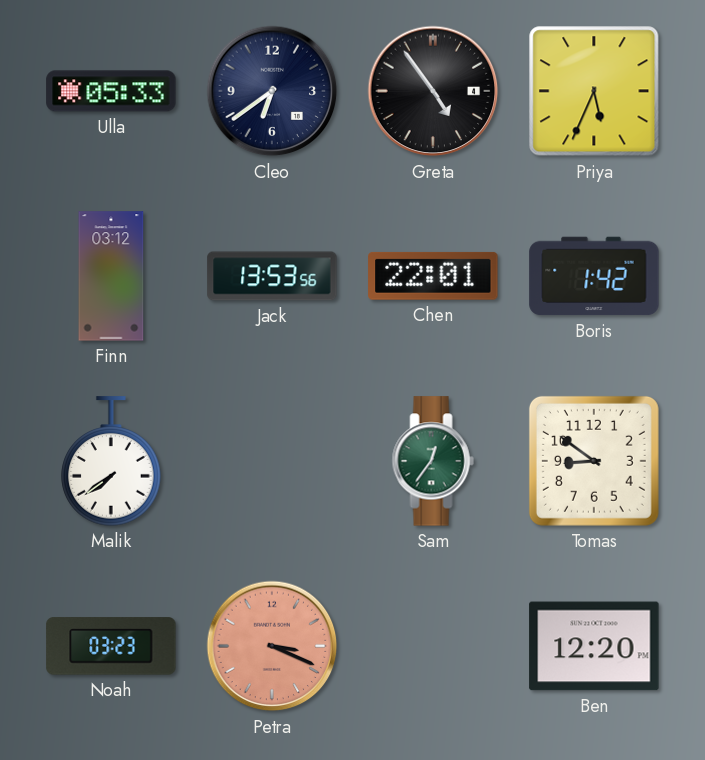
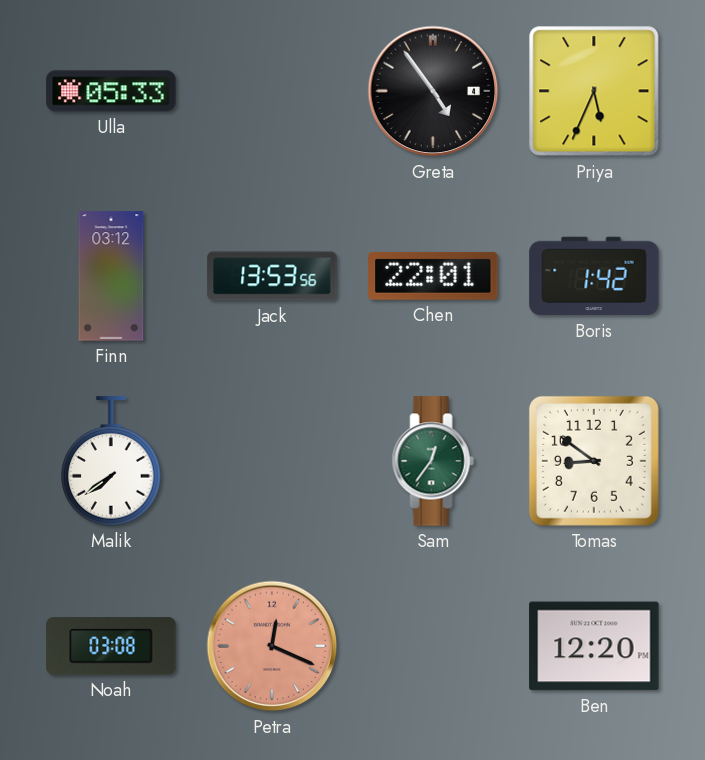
Cleo: 6:39 -> none
Noah: 03:23 -> 03:08
Petra: 3:19 -> 12:19
